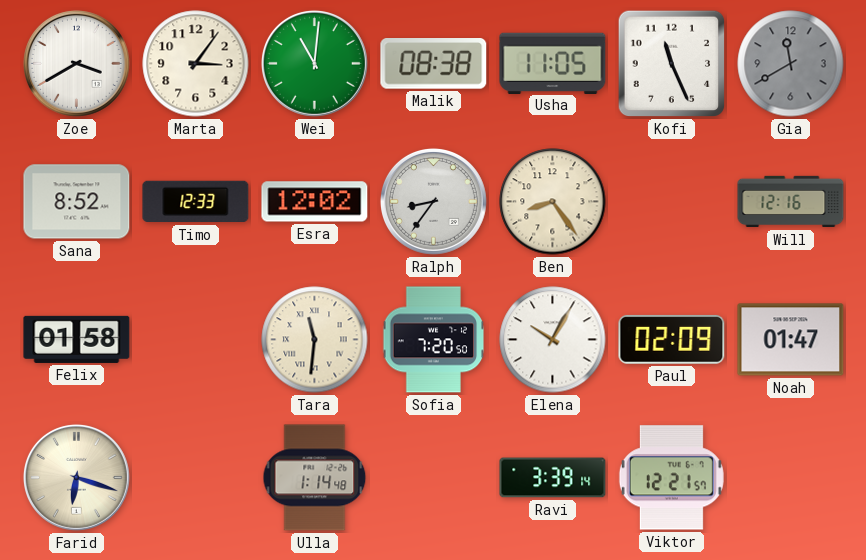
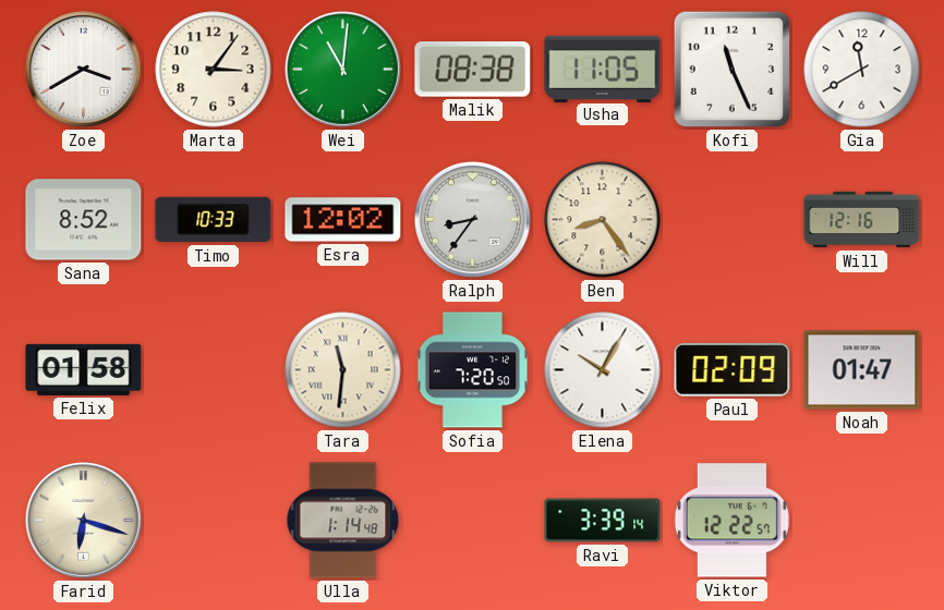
Gia dial: grey -> white
Timo: 12:33 -> 10:33
Viktor: 12:21 -> 12:22
